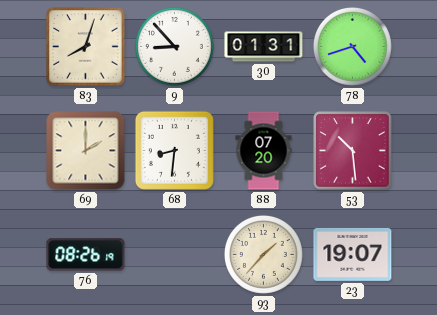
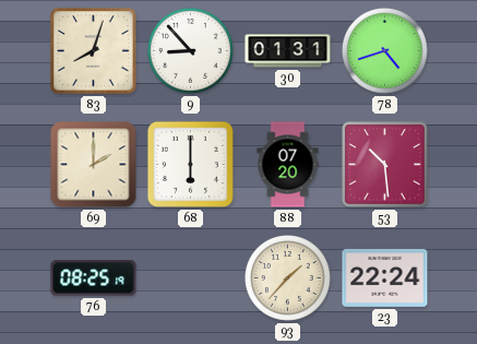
68: 8:31 -> 6:00
76: 08:26 -> 08:25
23: 19:07 -> 22:24
